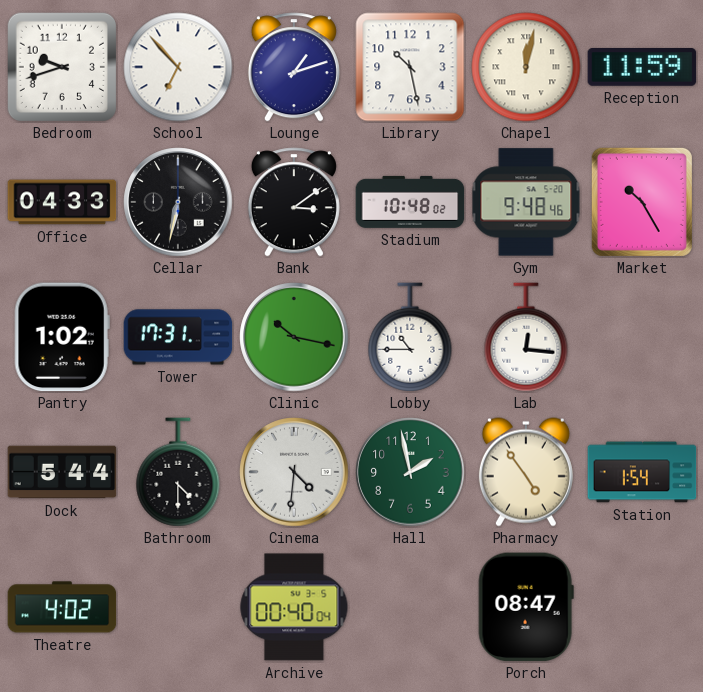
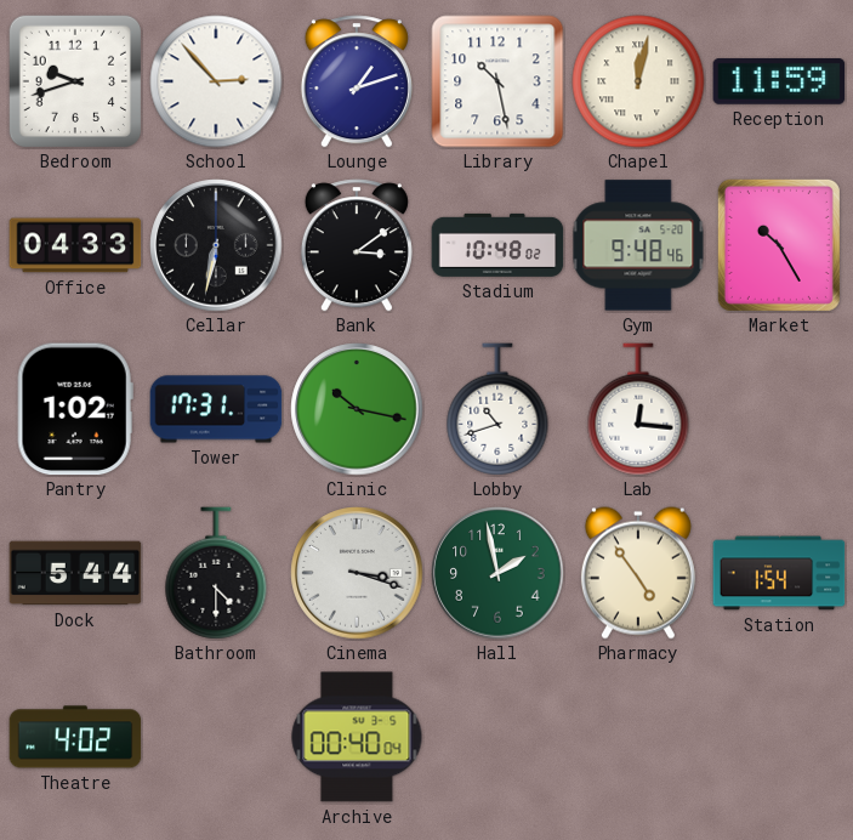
School: 6:53 -> 2:53
Lobby: 10:45 -> 10:42
Cinema: 4:31 -> 3:18
Porch: 08:47 -> none
